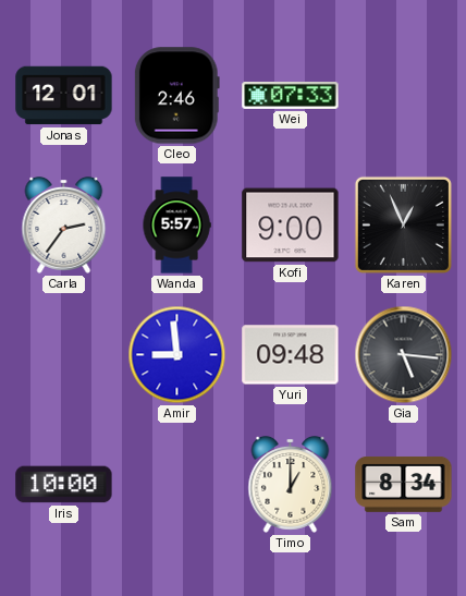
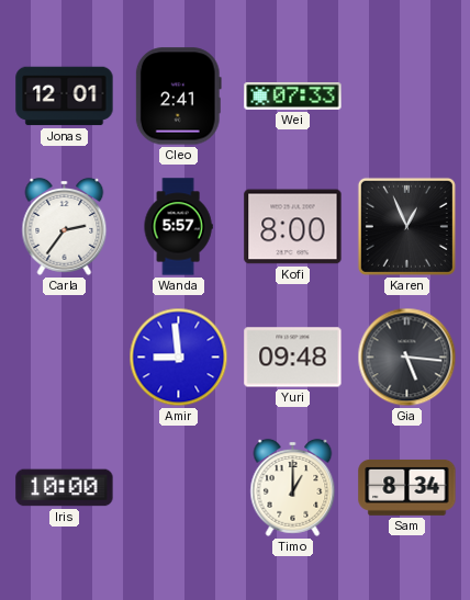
Cleo: 2:46 -> 2:41
Kofi: 9:00 -> 8:00
